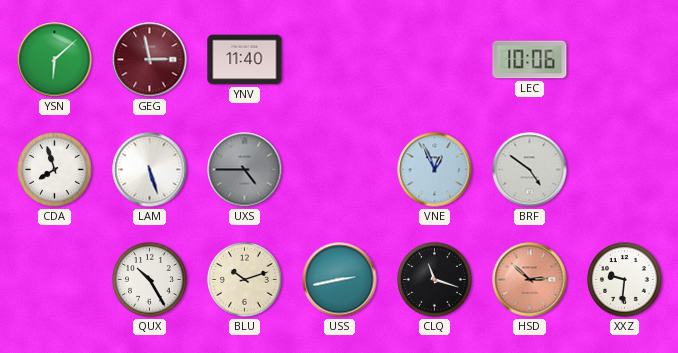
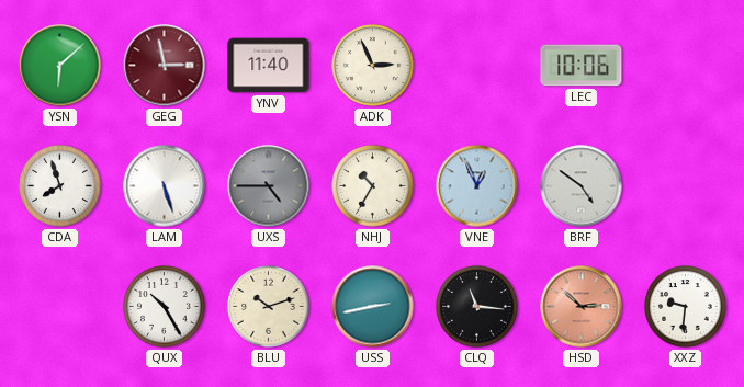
ADK: none -> 2:56
NHJ: none -> 10:35
CLQ: 11:18 -> 11:16
